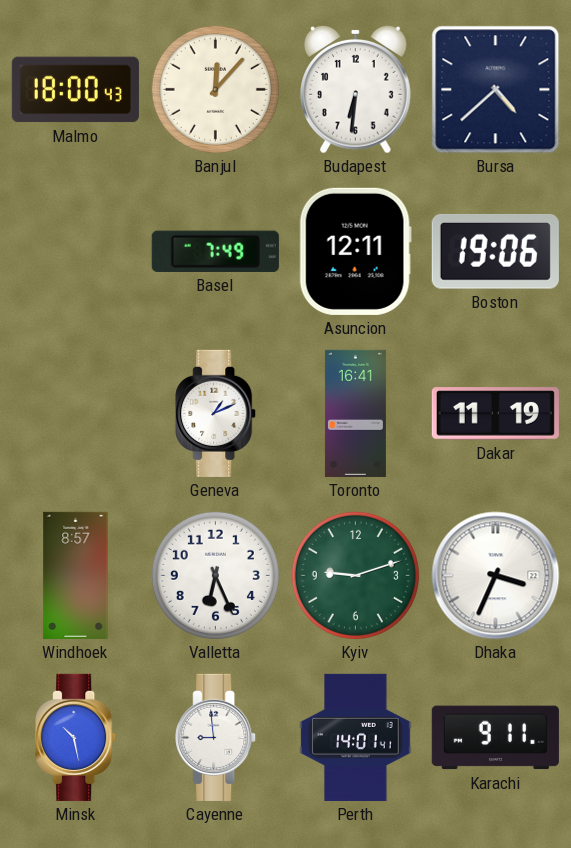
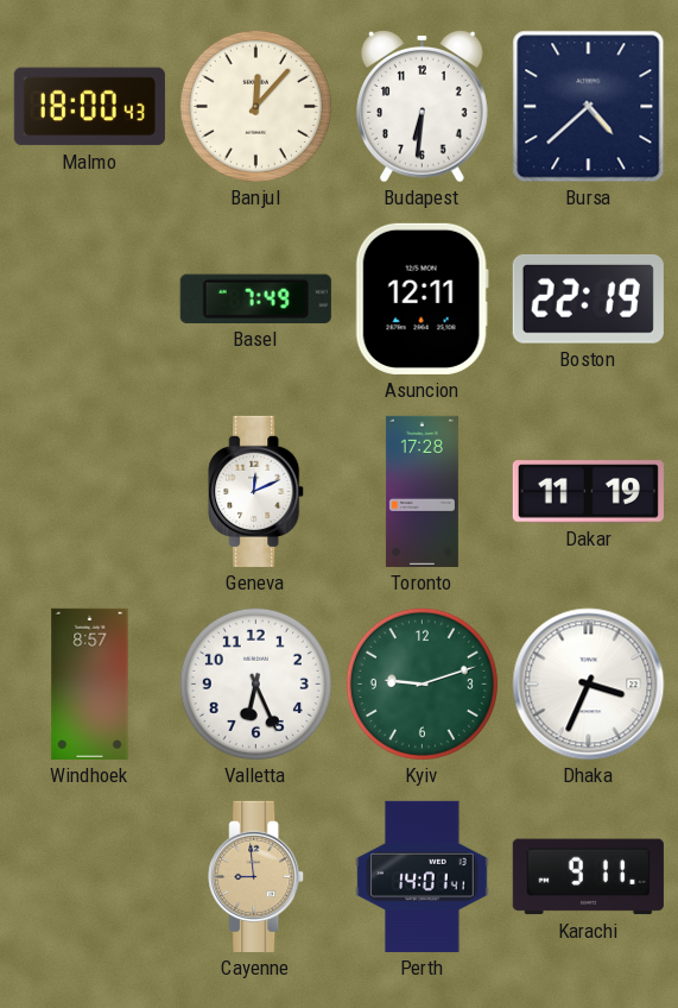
Boston: 19:06 -> 22:19
Geneva: 1:11 -> 12:11
Toronto: 16:41 -> 17:28
Minsk: 10:28 -> none
Cayenne dial: white -> champagne
